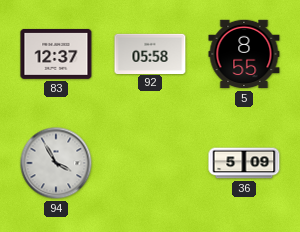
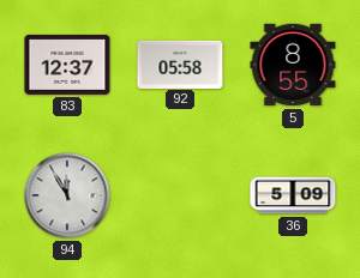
94: 3:55 -> 11:55
